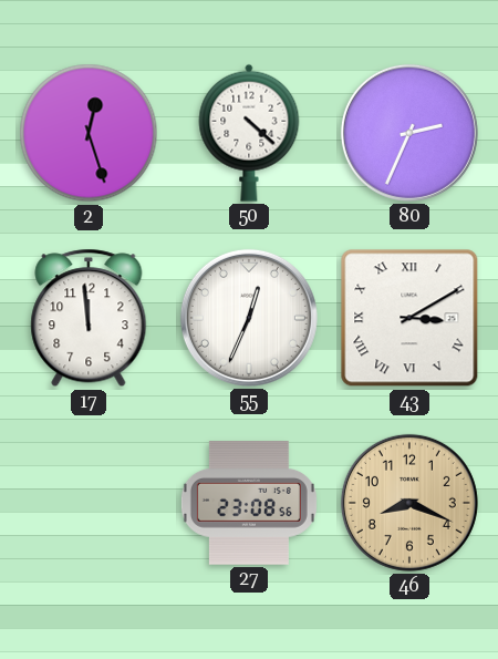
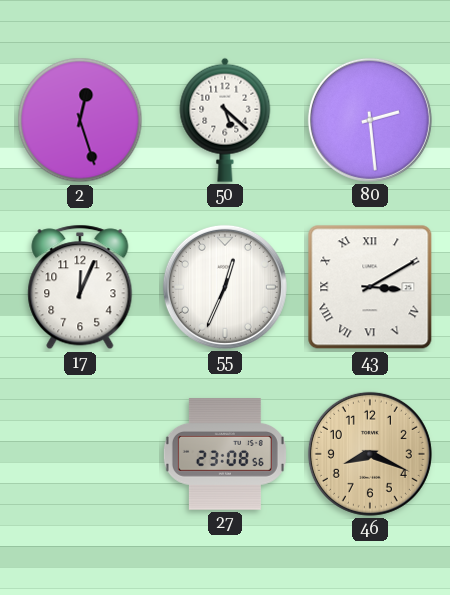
50: 4:22 -> 5:22
80: 2:34 -> 2:29
17: 11:59 -> 12:04
